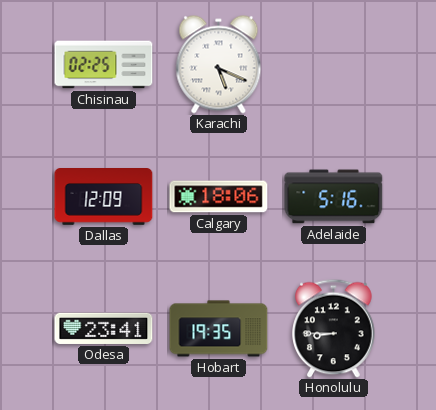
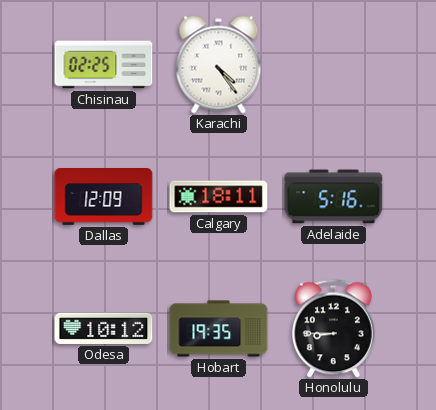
Karachi: 5:19 -> 4:24
Calgary: 18:06 -> 18:11
Odesa: 23:41 -> 10:12
